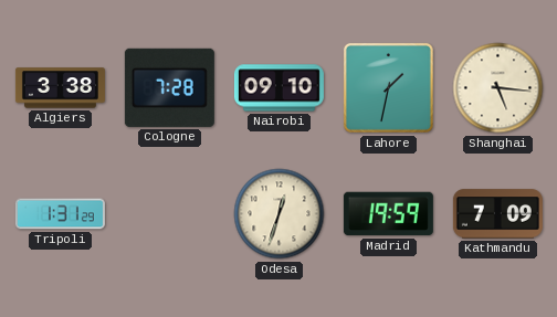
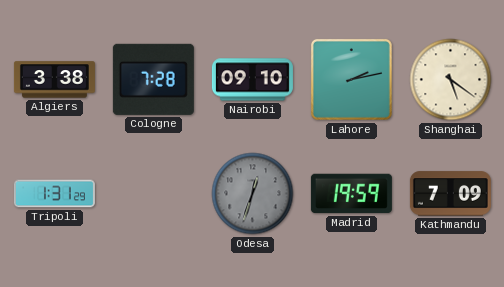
Lahore: 1:32 -> 2:13
Shanghai: 5:16 -> 5:21
Odesa dial: cream -> grey
